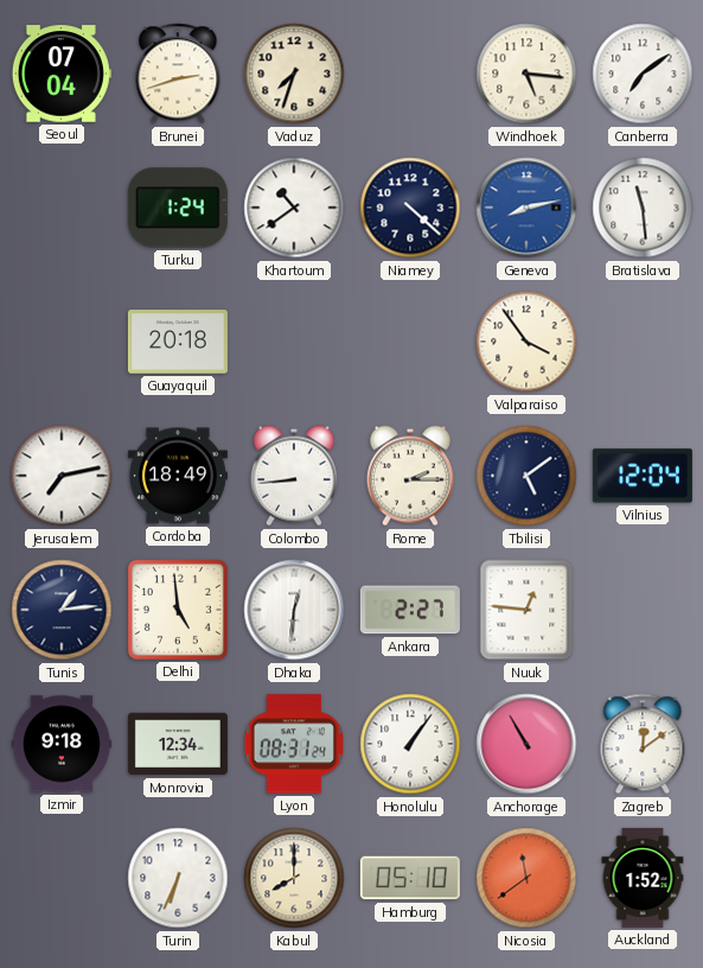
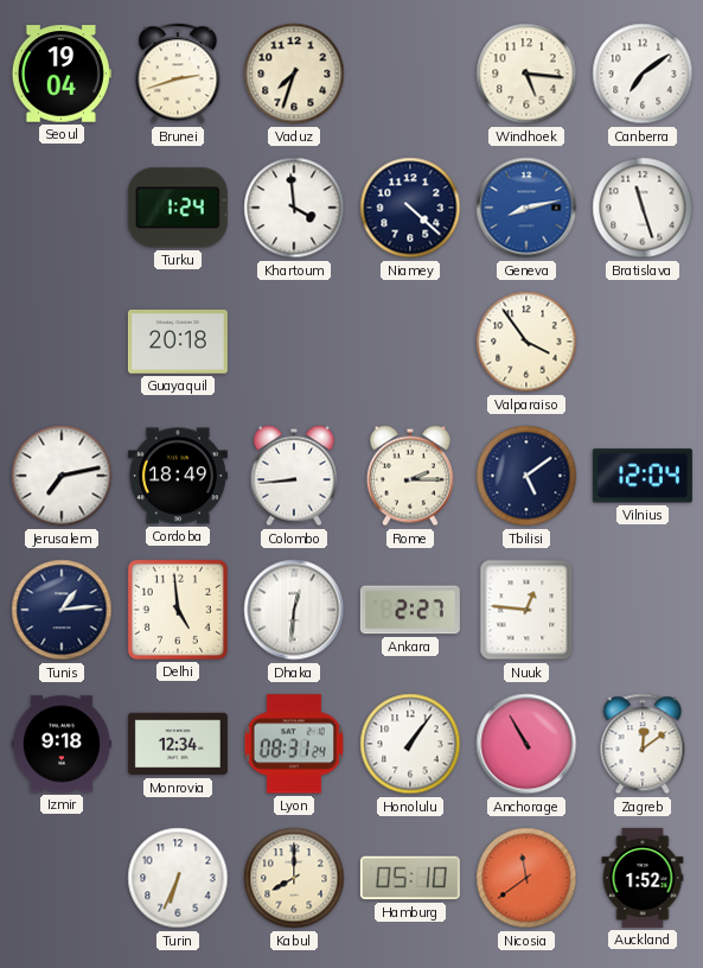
Seoul: 07:04 -> 19:04
Khartoum: 10:39 -> 3:59
Bratislava: 11:29 -> 11:27
